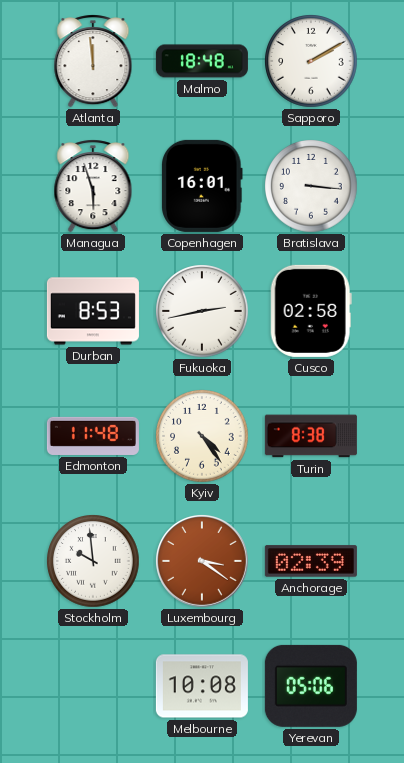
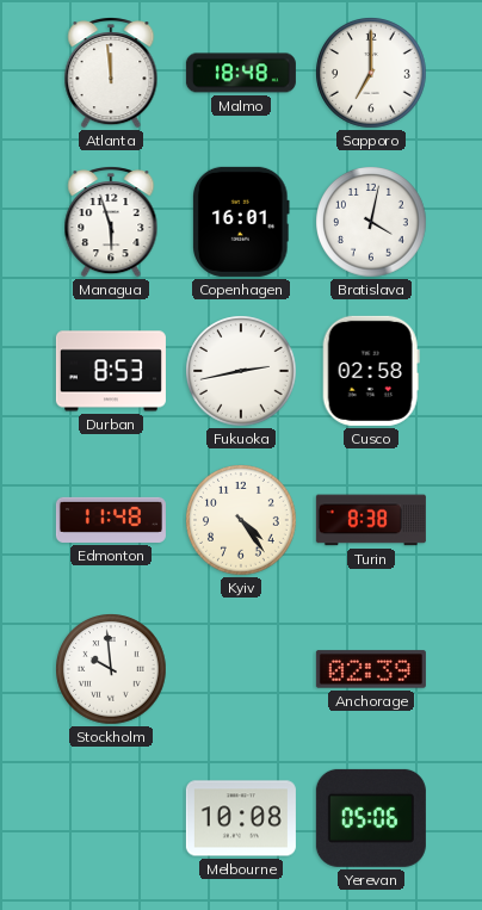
Sapporo: 2:10 -> 7:00
Bratislava: 3:16 -> 4:02
Luxembourg: 3:21 -> none
